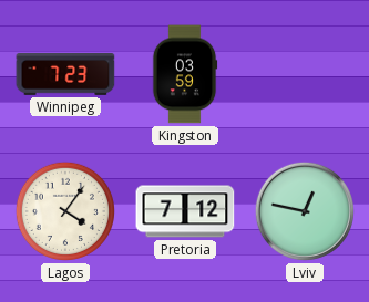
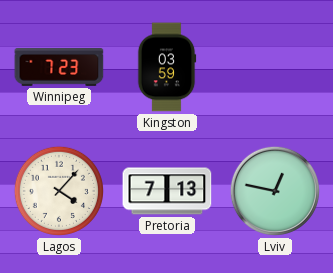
Lagos: 4:06 -> 4:07
Pretoria: 7:12 -> 7:13
